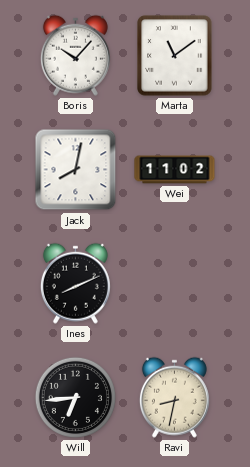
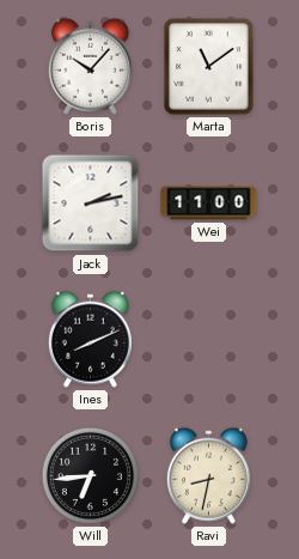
Jack: 8:02 -> 2:13
Wei: 11:02 -> 11:00
